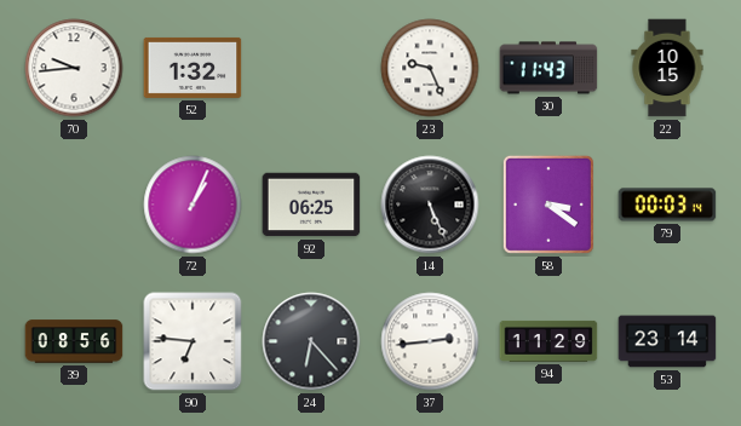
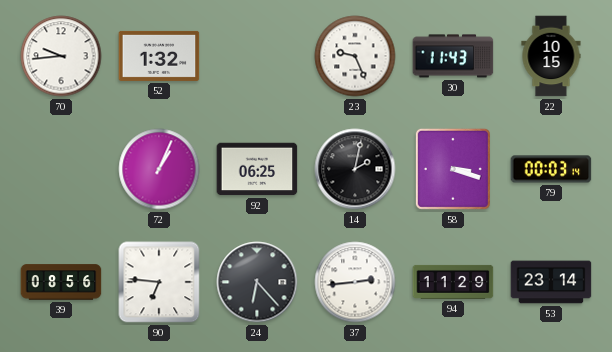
14: 5:26 -> 2:02
58: 3:21 -> 3:18
